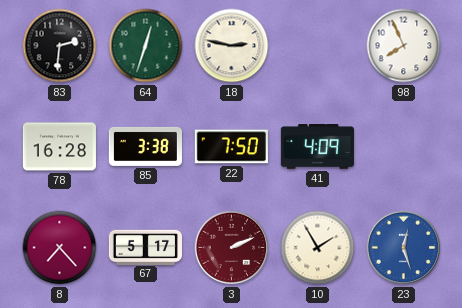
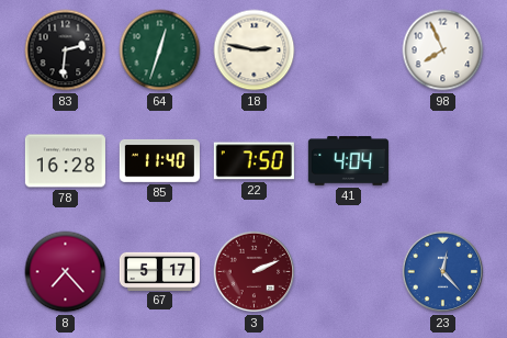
85: 3:38 -> 11:40
41: 4:09 -> 4:04
10: 1:55 -> none
23: 12:27 -> 12:23
